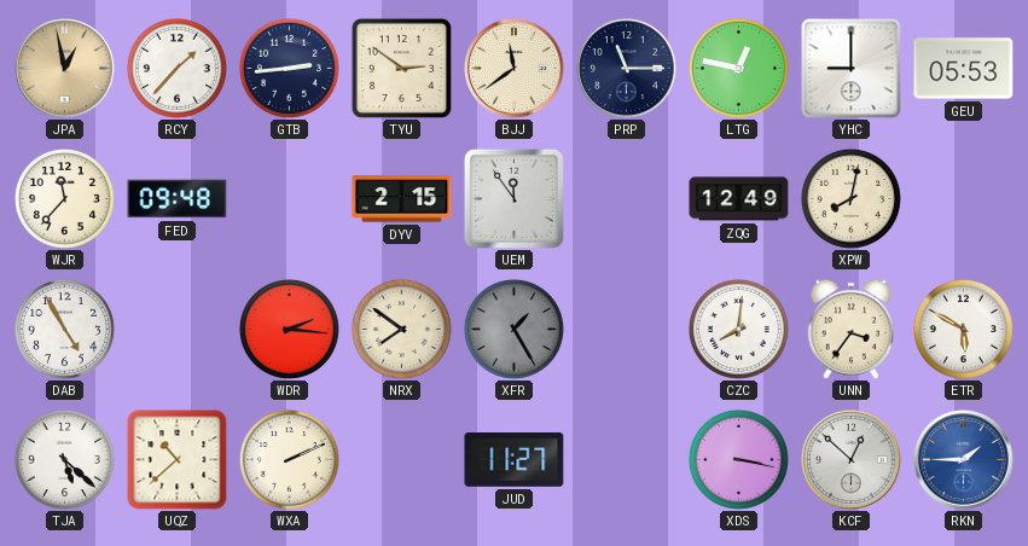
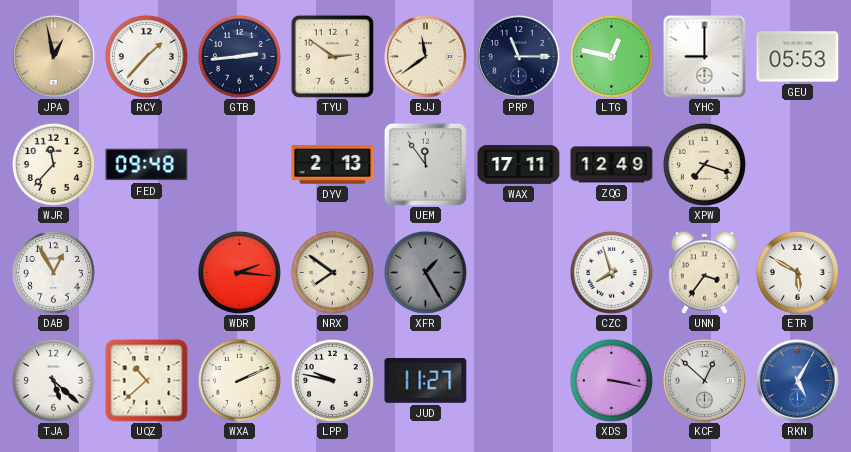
DYV: 2:15 -> 2:13
WAX: none -> 17:11
XPW: 8:02 -> 7:18
DAB: 4:55 -> 12:55
CZC: 8:01 -> 7:57
LPP: none -> 9:47
RKN: 1:45 -> 5:05
